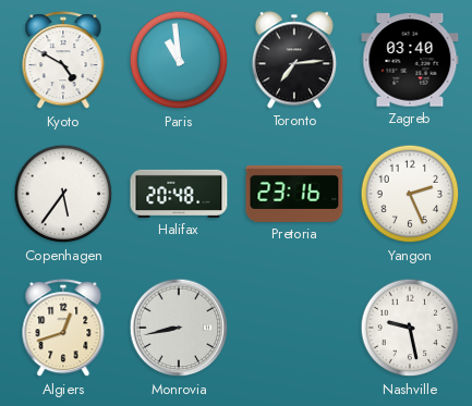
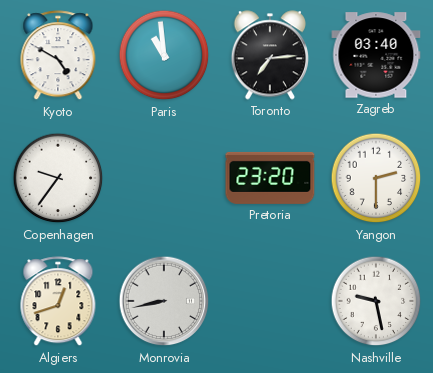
Copenhagen: 5:36 -> 9:36
Halifax: 20:48 -> none
Pretoria: 23:16 -> 23:20
Yangon: 2:26 -> 2:30
